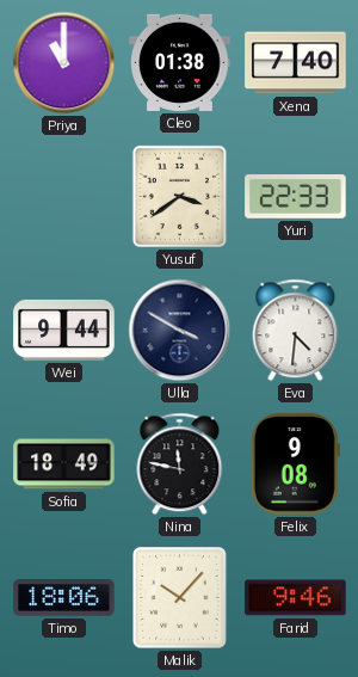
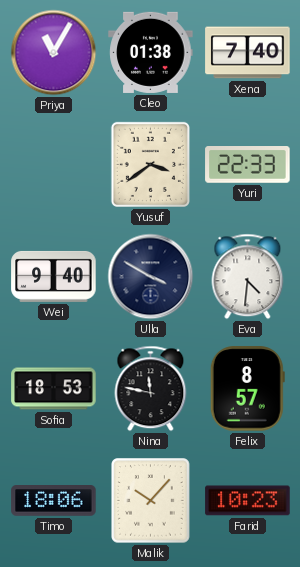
Priya: 11:00 -> 11:05
Wei: 9:44 -> 9:40
Sofia: 18:49 -> 18:53
Felix: 9:08 -> 8:57
Farid: 9:46 -> 10:23
